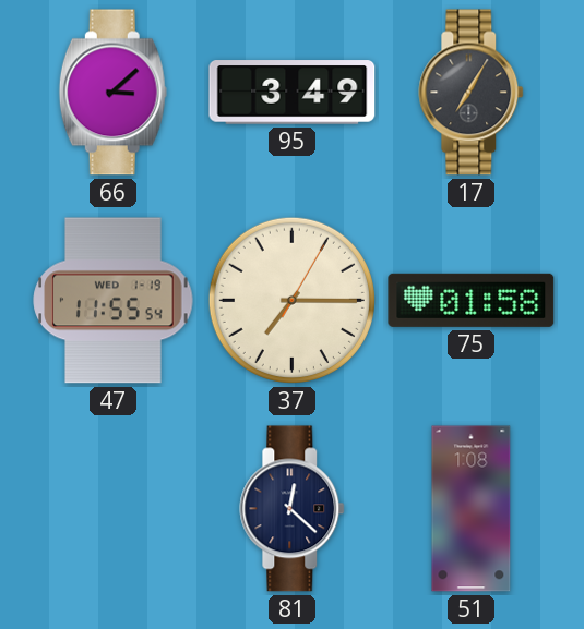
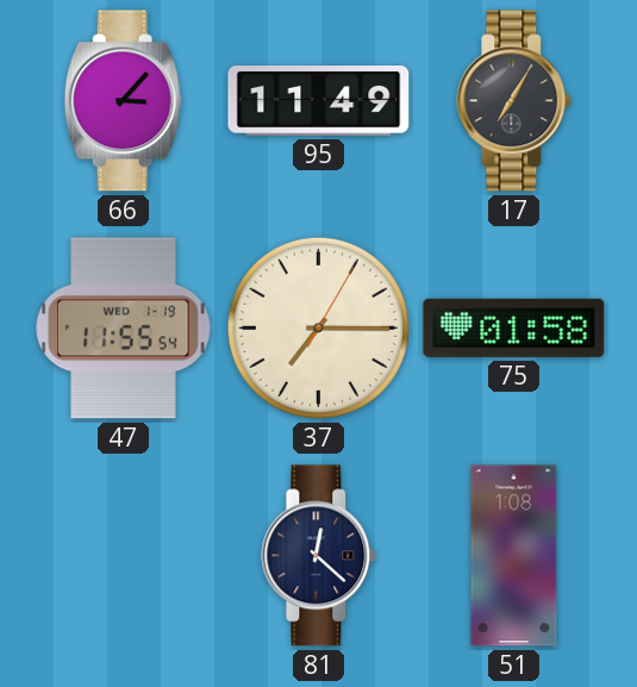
66: 3:08 -> 3:07
95: 3:49 -> 11:49
